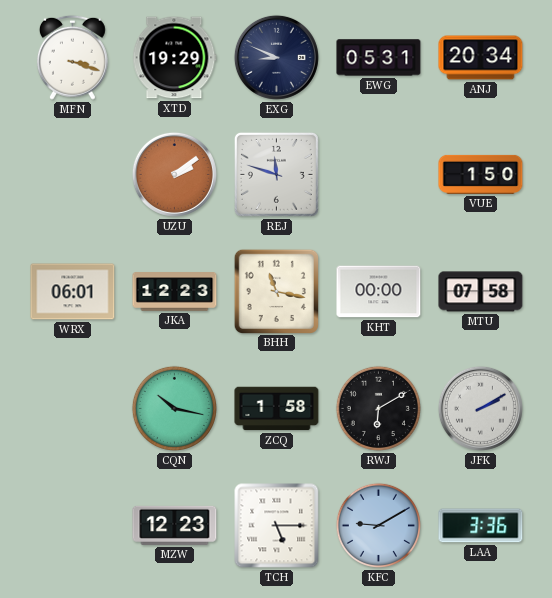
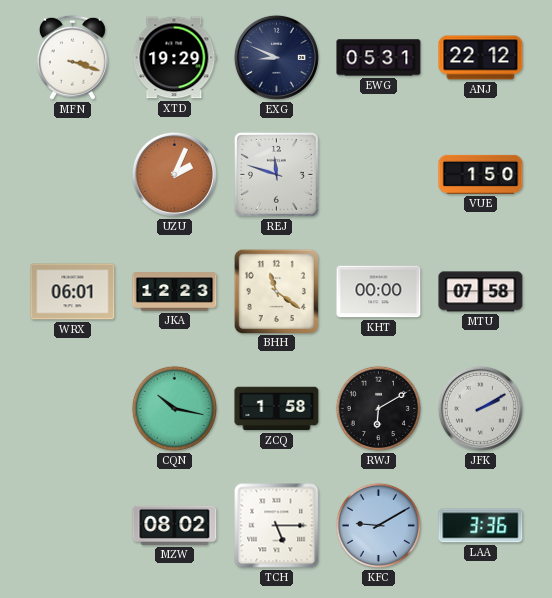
ANJ: 20:34 -> 22:12
UZU: 2:09 -> 2:04
BHH: 11:17 -> 11:21
MZW: 12:23 -> 08:02
